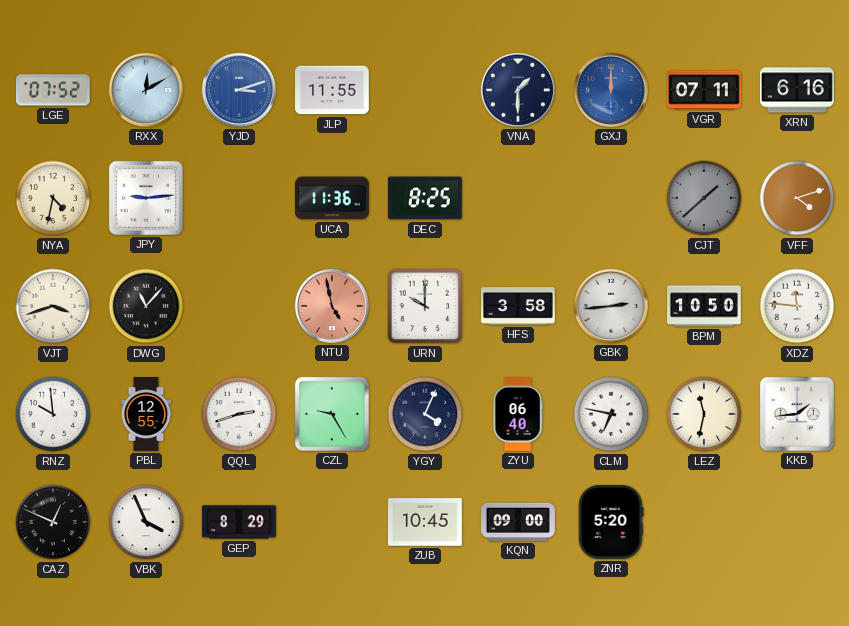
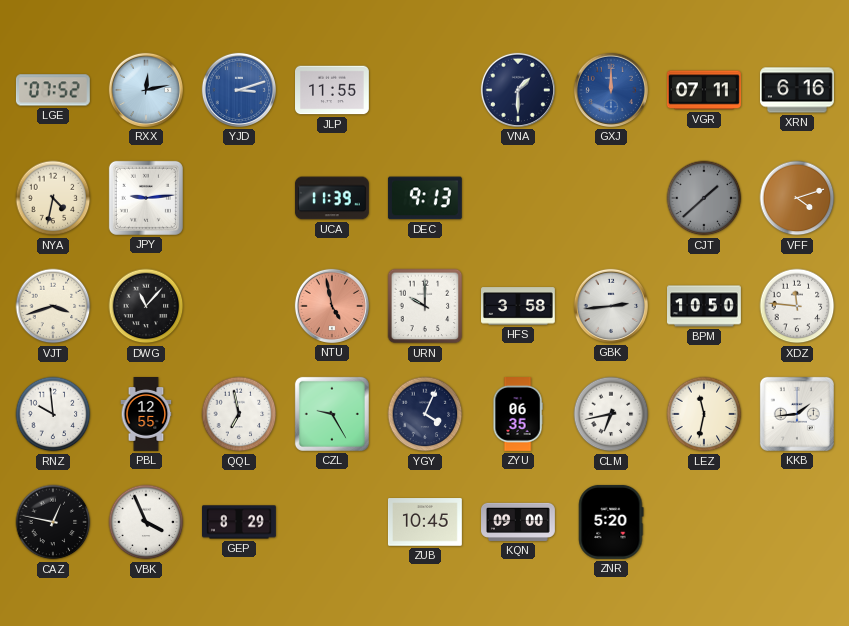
RXX: 12:10 -> 12:13
UCA: 11:36 -> 11:39
DEC: 8:25 -> 9:13
QQL: 2:42 -> 6:58
ZYU: 06:40 -> 06:35
CLM: 6:47 -> 6:43
CAZ: 12:49 -> 12:47
